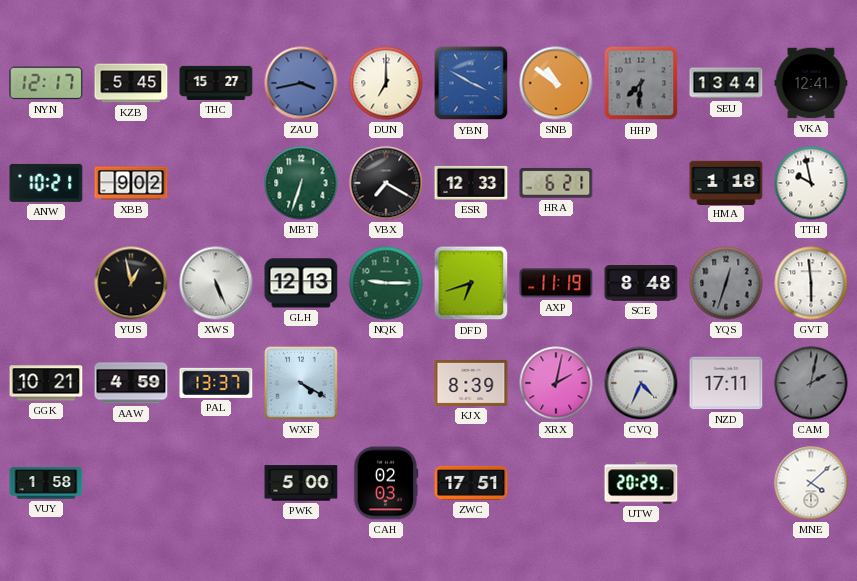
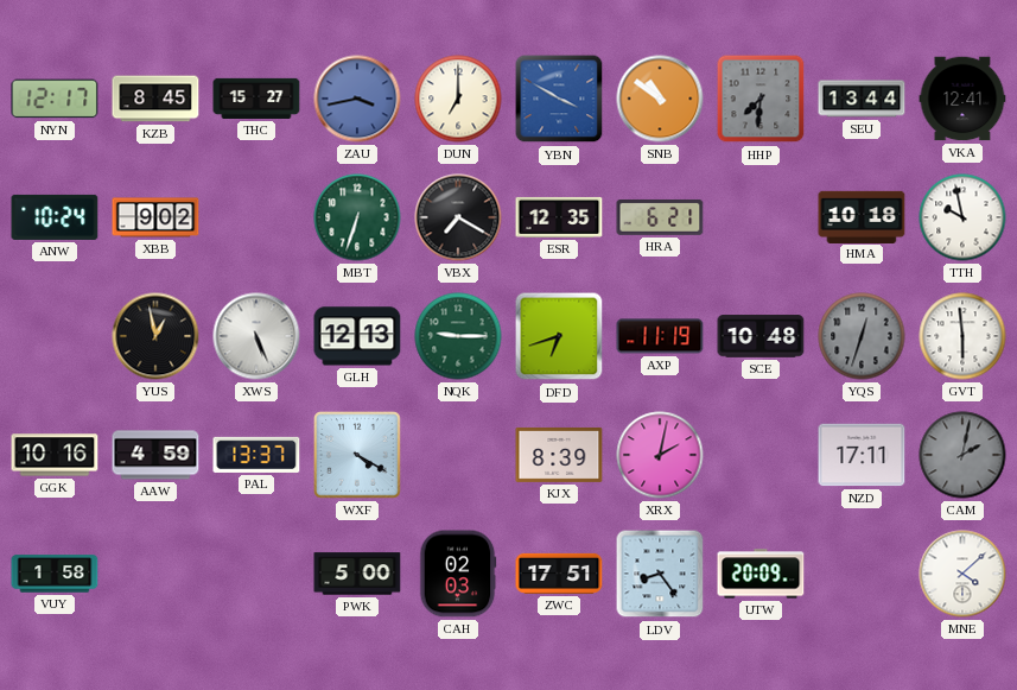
KZB: 5:45 -> 8:45
ANW: 10:21 -> 10:24
ESR: 12:33 -> 12:35
HMA: 1:18 -> 10:18
SCE: 8:48 -> 10:48
GGK: 10:21 -> 10:16
CVQ: 4:34 -> none
LDV: none -> 8:24
UTW: 20:29 -> 20:09
